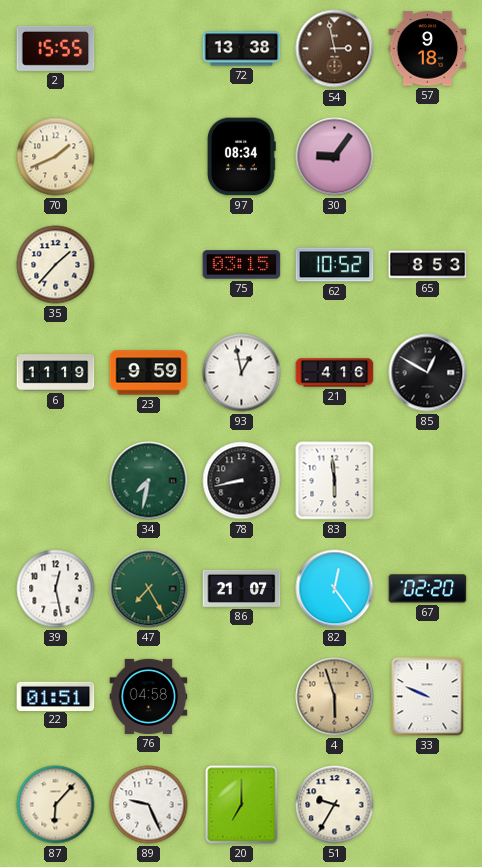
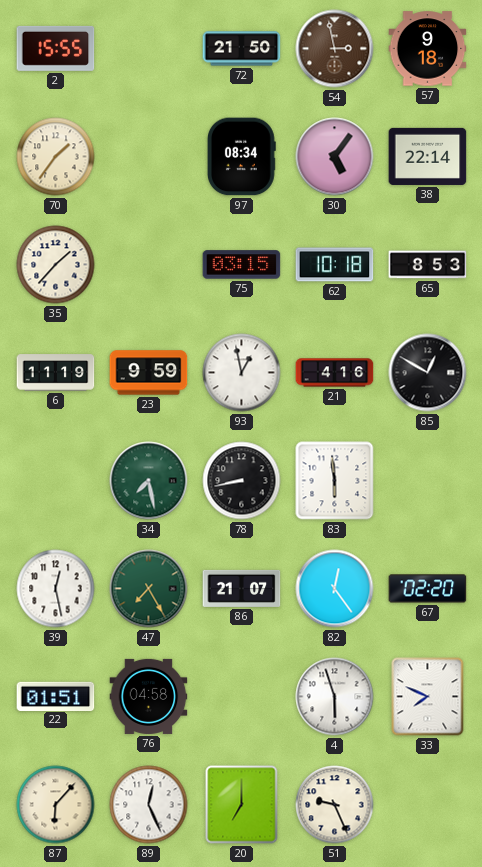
72: 13:38 -> 21:50
70: 1:41 -> 1:36
30: 9:06 -> 5:06
38: none -> 22:14
62: 10:52 -> 10:18
34: 7:32 -> 7:28
4 dial: champagne -> white
33: 9:49 -> 7:49
89: 9:26 -> 12:26
51: 9:35 -> 9:26
